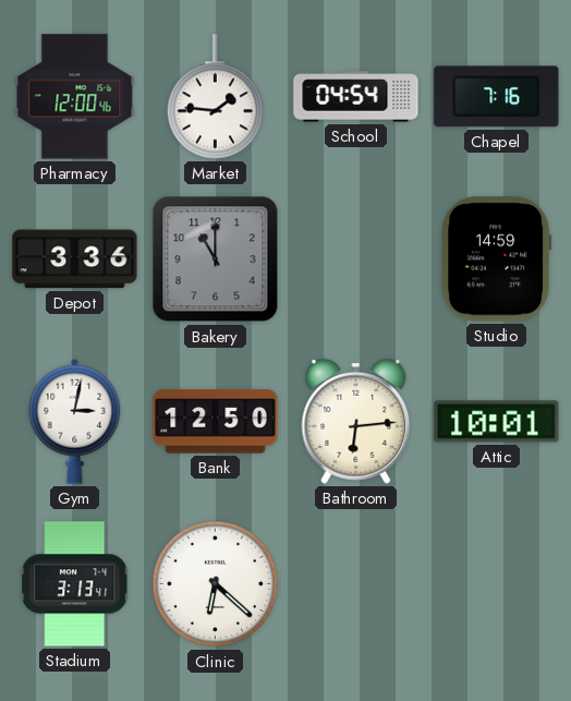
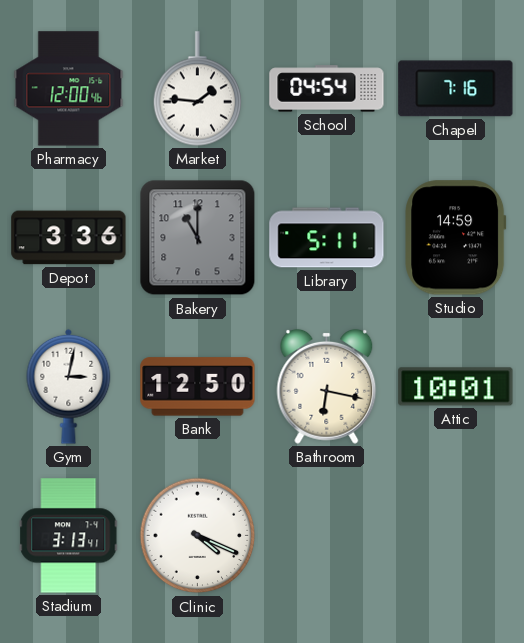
Library: none -> 5:11
Bathroom: 6:14 -> 6:17
Clinic: 6:22 -> 4:19
